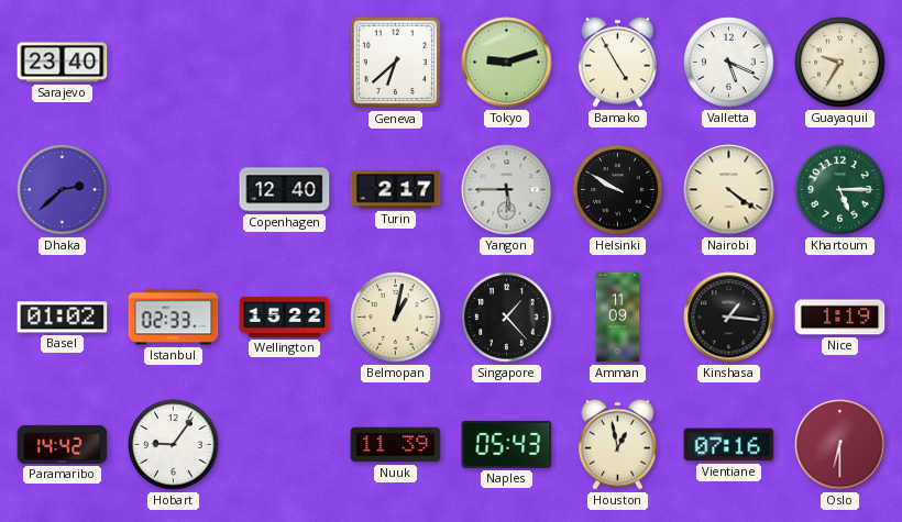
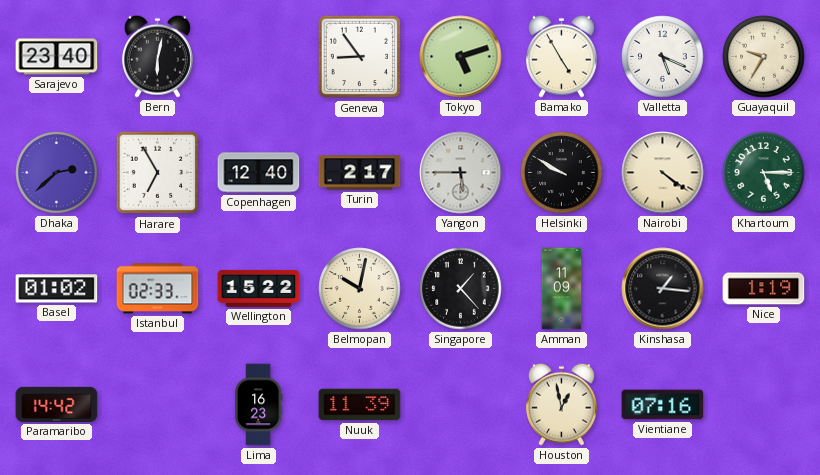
Bern: none -> 6:02
Geneva: 6:38 -> 8:54
Tokyo: 9:12 -> 5:12
Harare: none -> 6:55
Belmopan: 1:02 -> 10:02
Hobart: 9:06 -> none
Lima: none -> 16:23
Naples: 05:43 -> none
Oslo: 6:30 -> none
